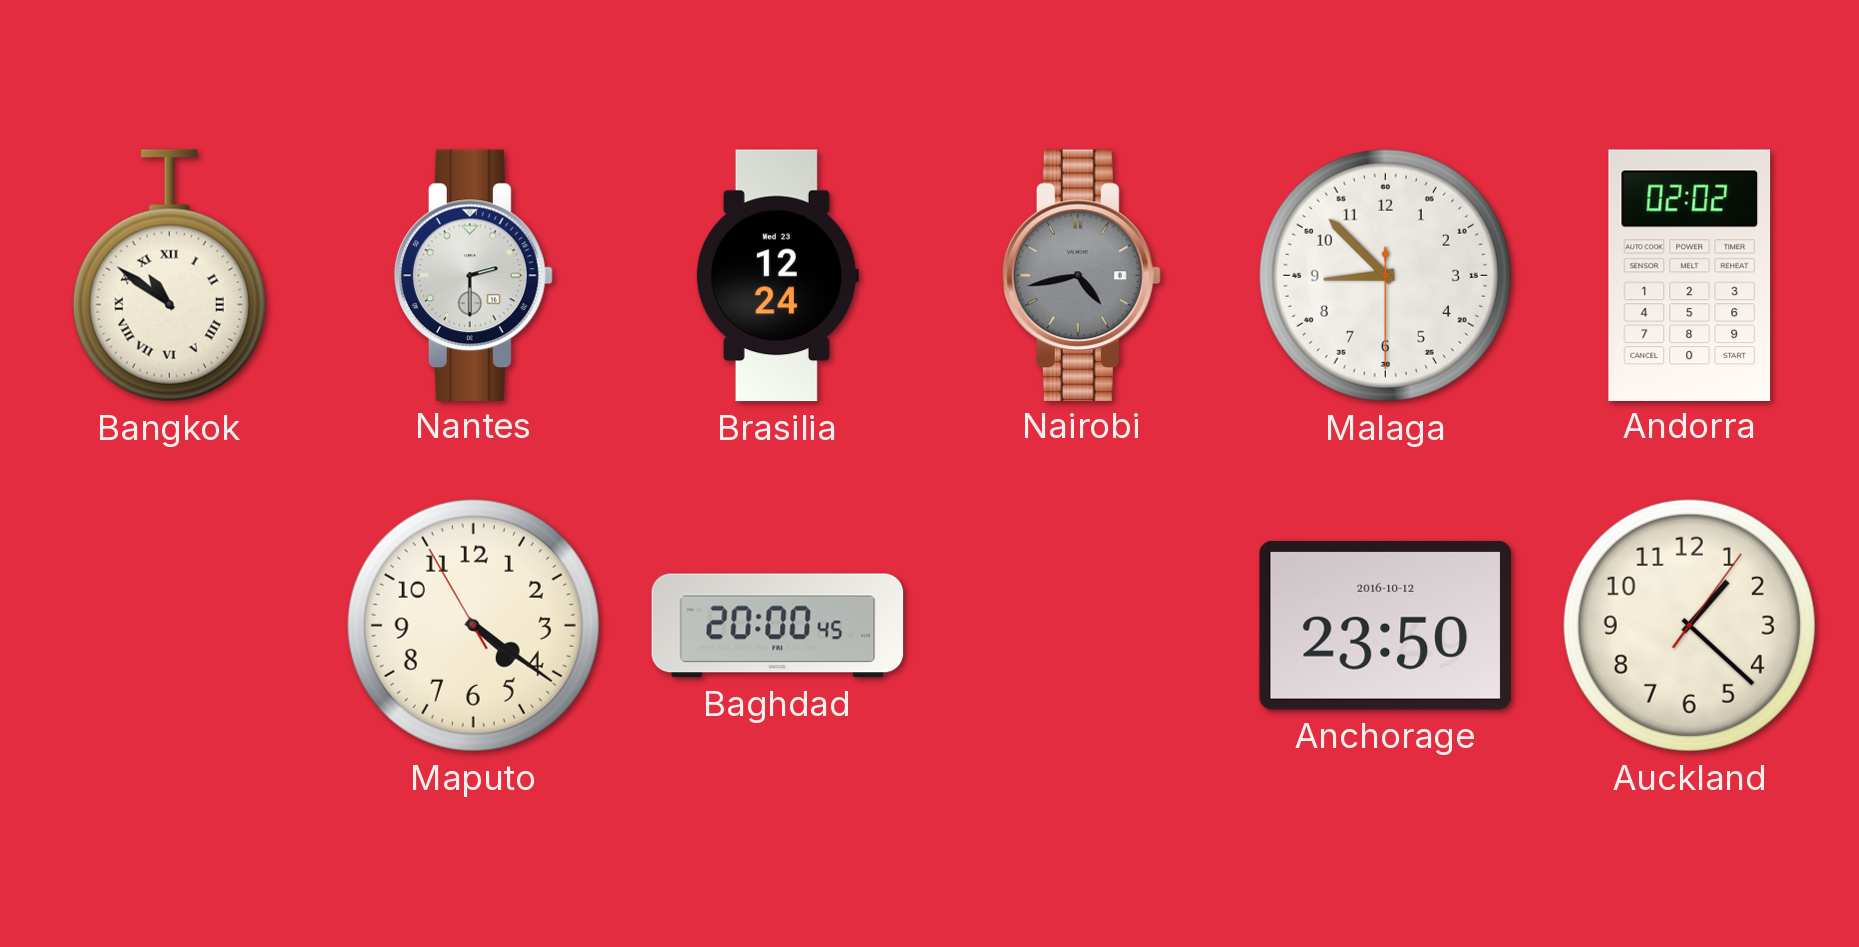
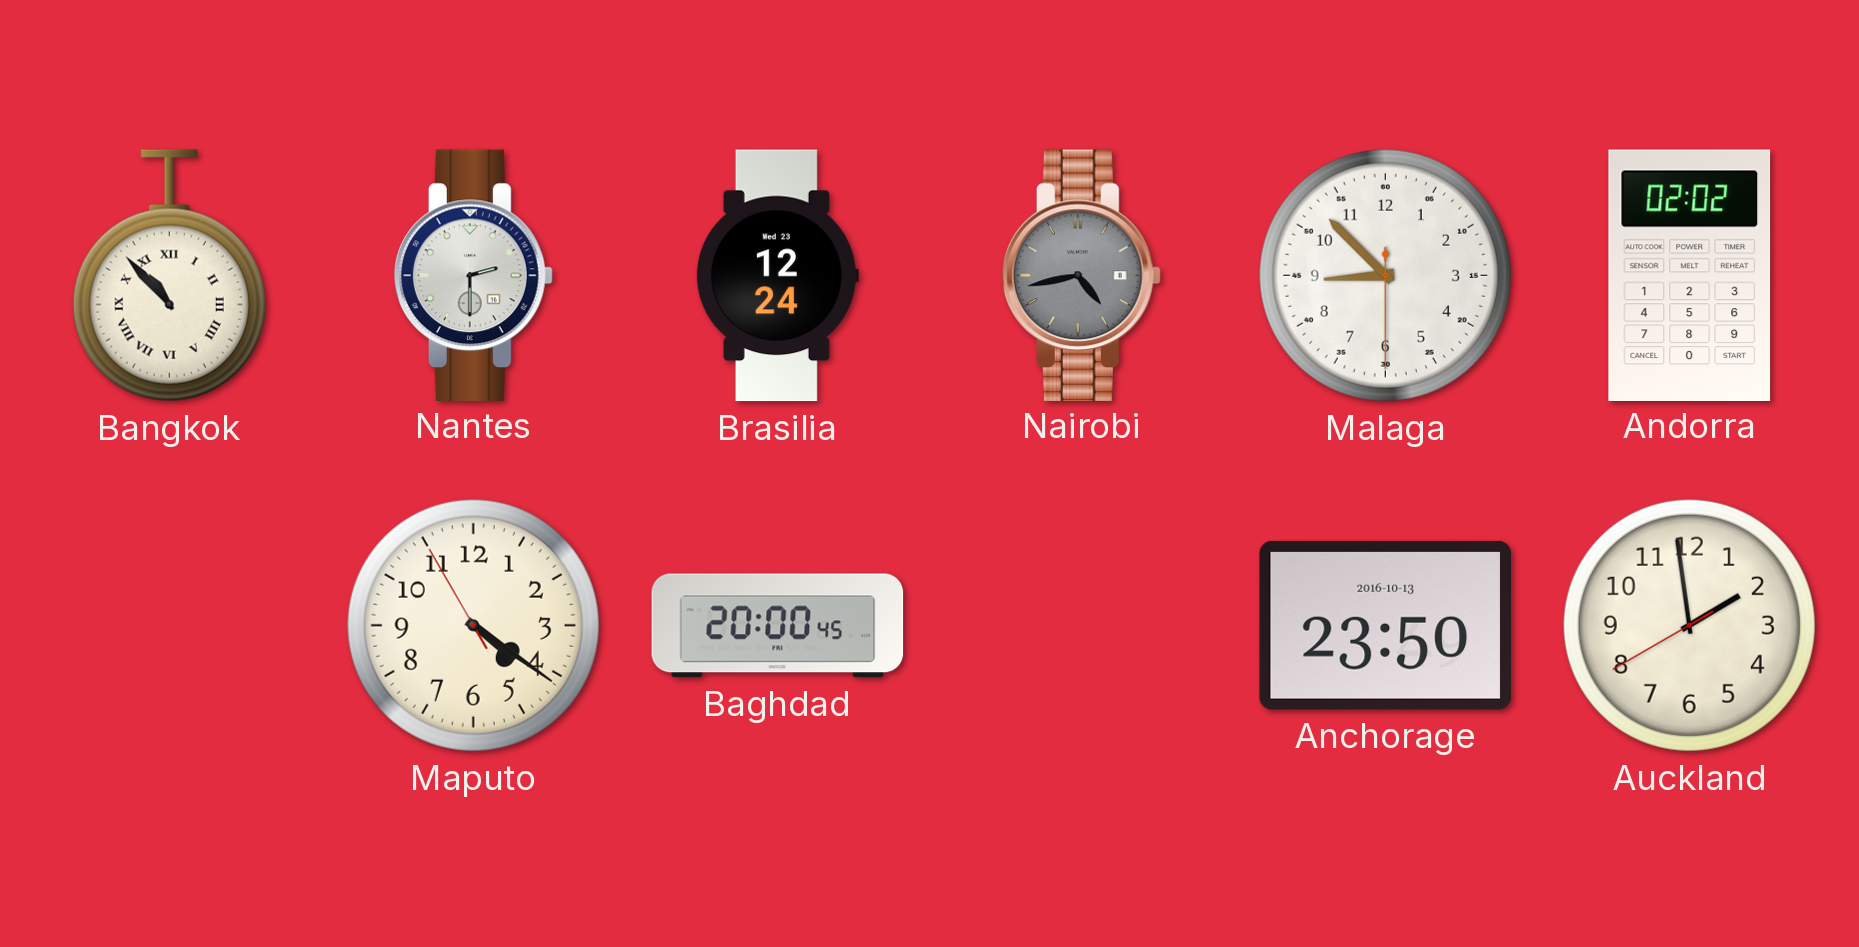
Bangkok: 10:51 -> 10:53
Anchorage date: 2016-10-12 -> 2016-10-13
Auckland: 1:22 -> 1:58
